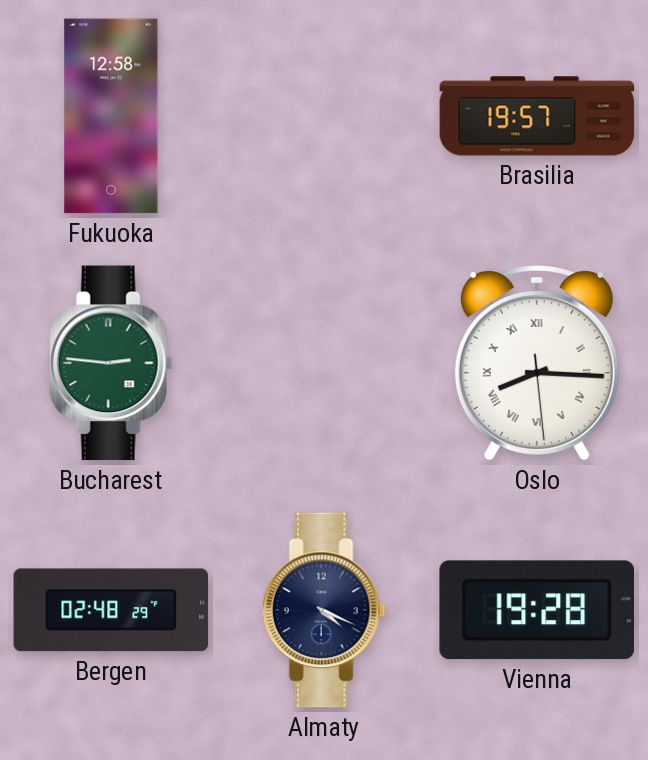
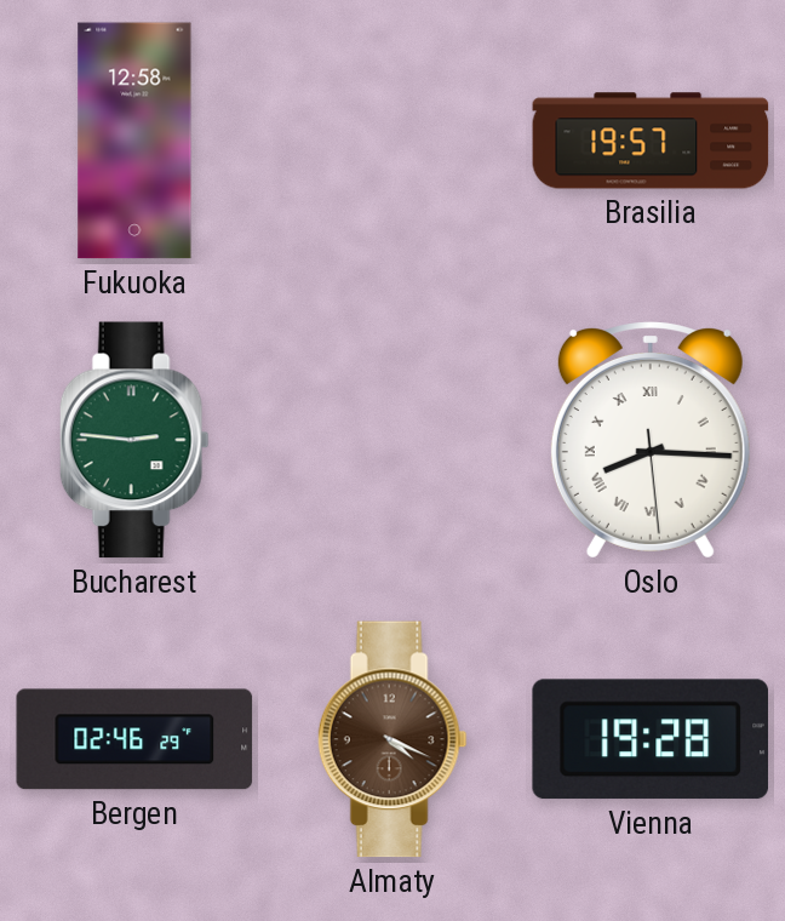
Bergen: 02:48 -> 02:46
Almaty dial: navy -> brown
